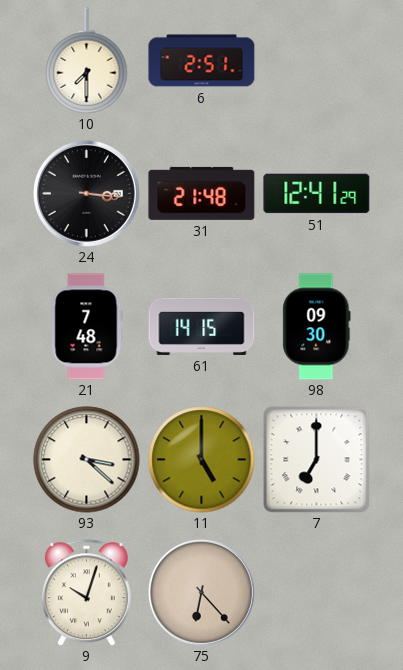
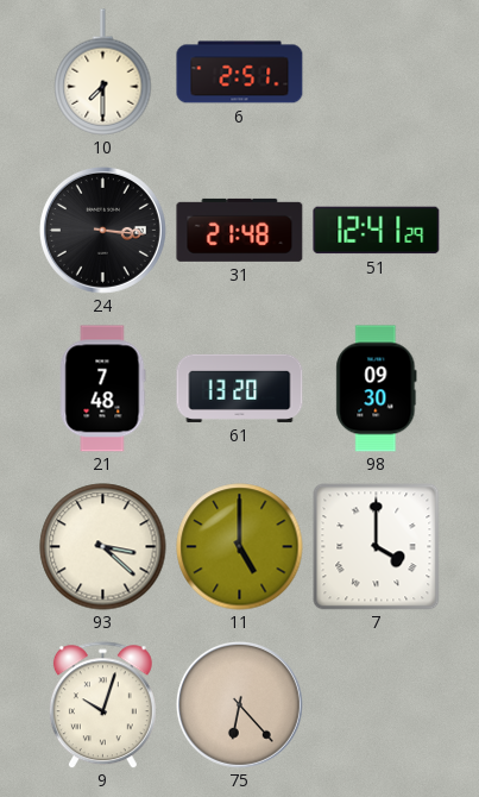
61: 14:15 -> 13:20
7: 7:00 -> 4:00
